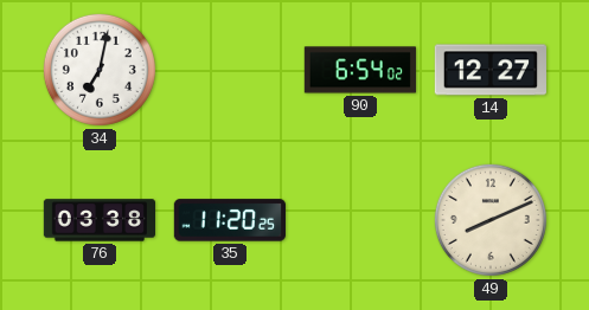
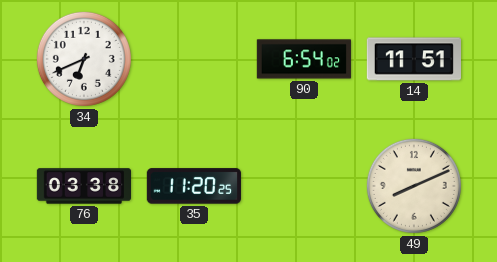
34: 7:02 -> 6:41
14: 12:27 -> 11:51
